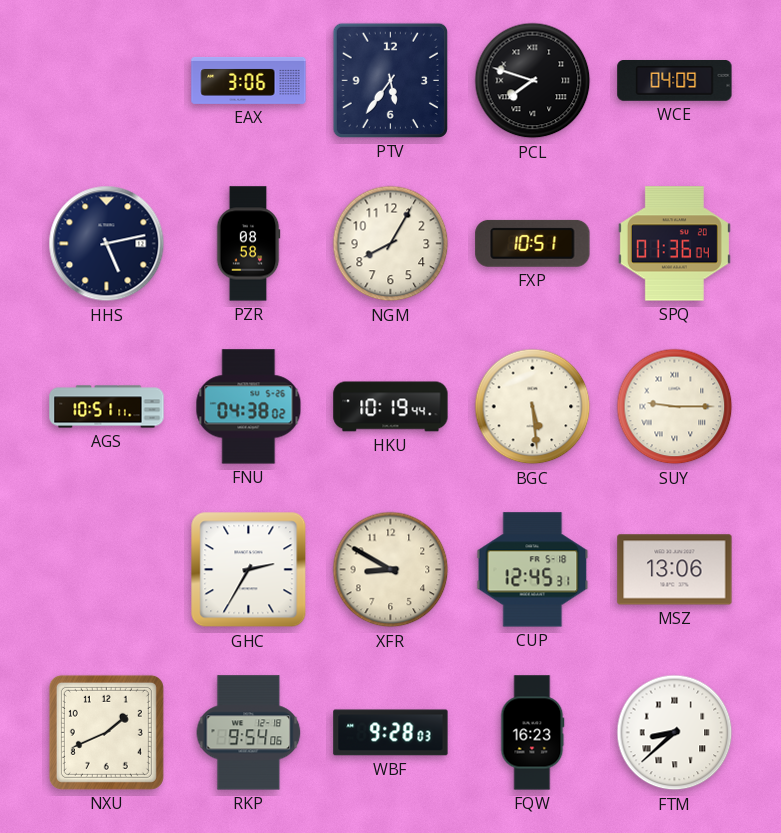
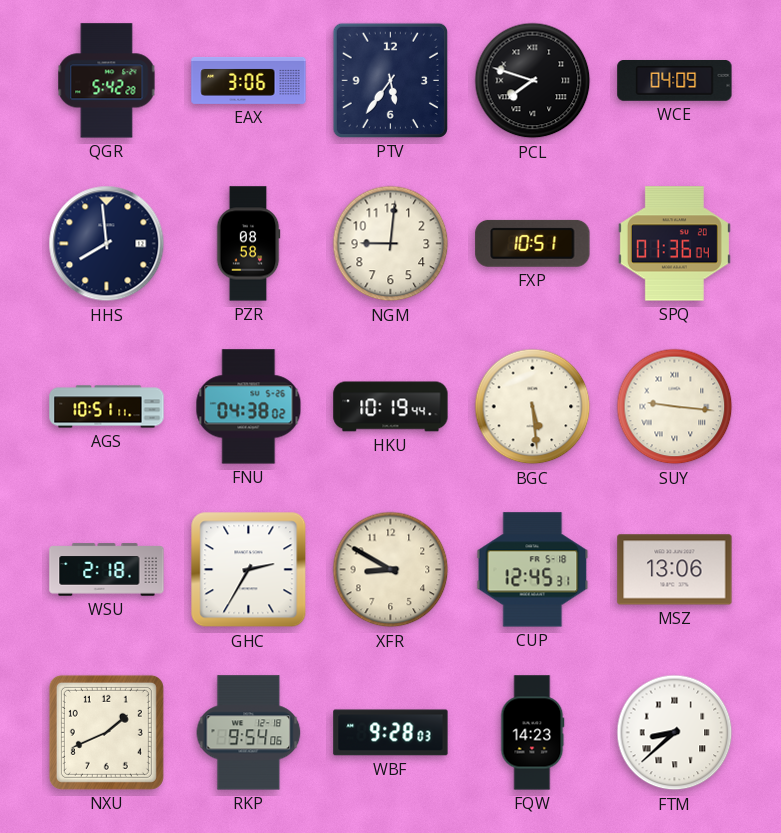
QGR: none -> 5:42
HHS: 5:13 -> 7:59
NGM: 8:05 -> 9:01
SUY: 9:15 -> 9:16
WSU: none -> 2:18
FQW: 16:23 -> 14:23
